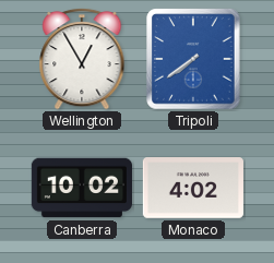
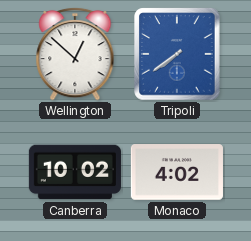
Wellington: 12:55 -> 12:52
